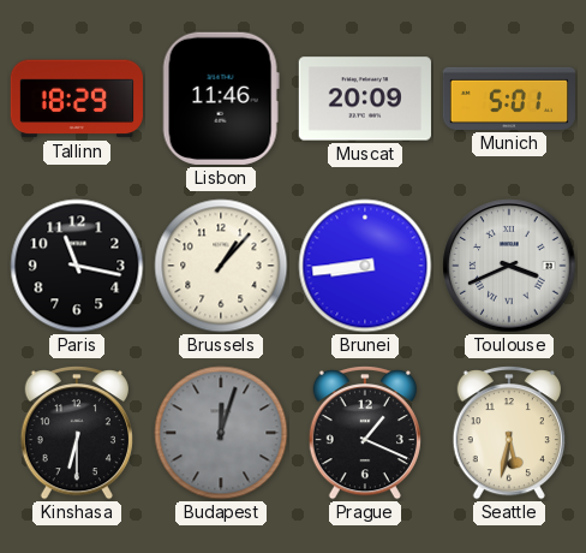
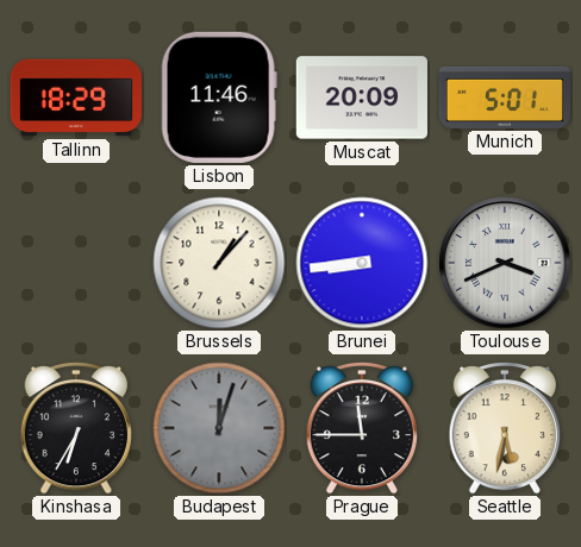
Paris: 11:17 -> none
Kinshasa: 6:30 -> 6:35
Prague: 1:19 -> 11:45
